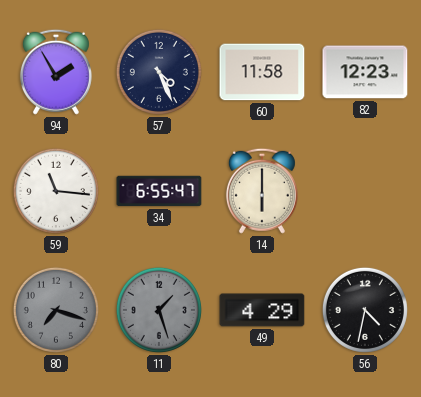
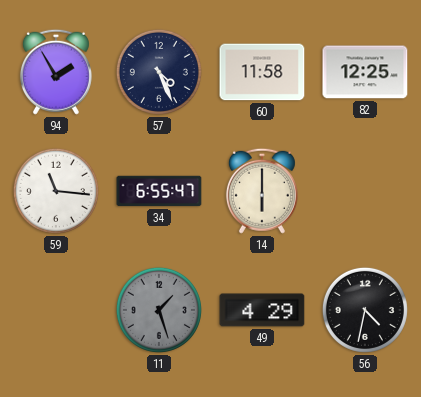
82: 12:23 -> 12:25
80: 7:18 -> none
